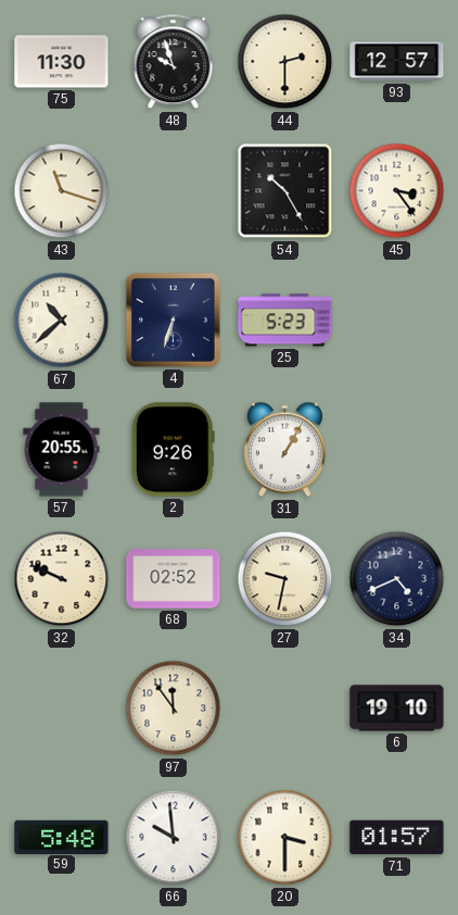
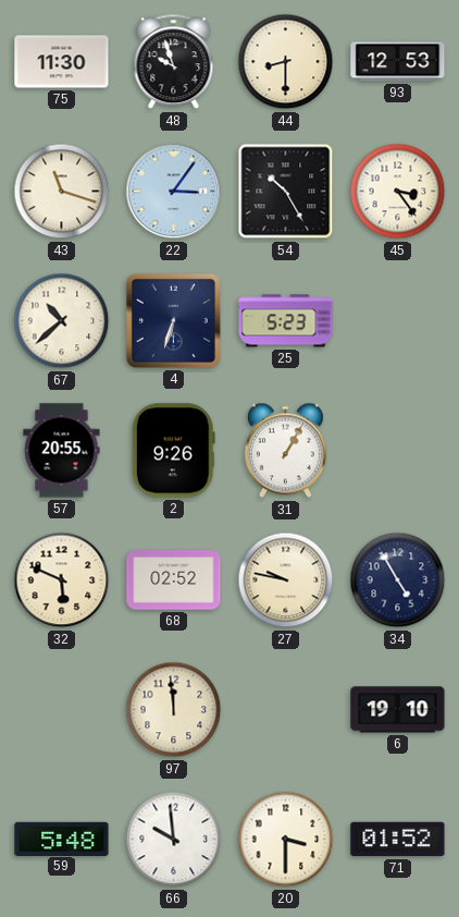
44: 2:30 -> 8:30
93: 12:57 -> 12:53
22: none -> 3:06
32: 9:49 -> 5:49
27: 9:32 -> 9:47
34: 4:41 -> 4:55
97: 11:54 -> 11:59
71: 01:57 -> 01:52
